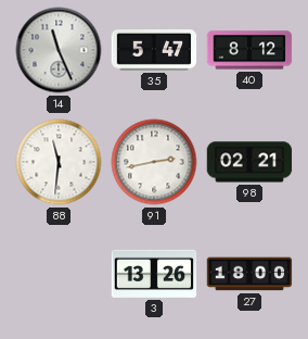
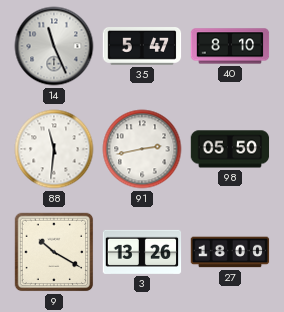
40: 8:12 -> 8:10
98: 02:21 -> 05:50
9: none -> 10:20
